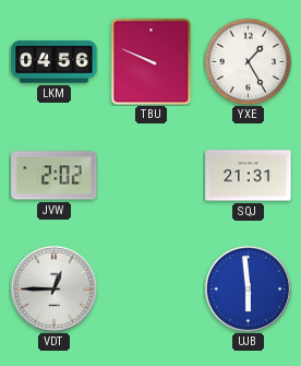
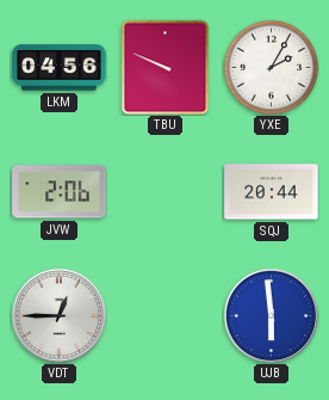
YXE: 1:25 -> 2:05
JVW: 2:02 -> 2:06
SQJ: 21:31 -> 20:44
